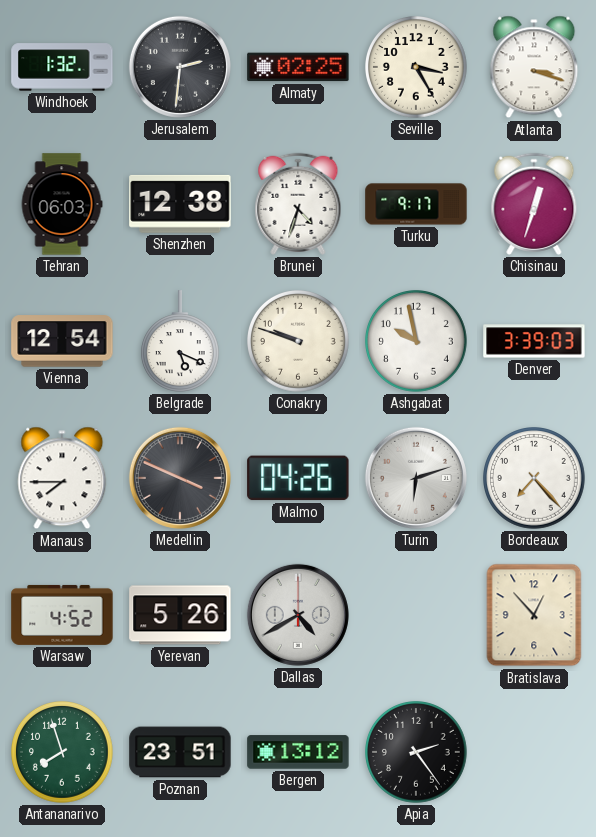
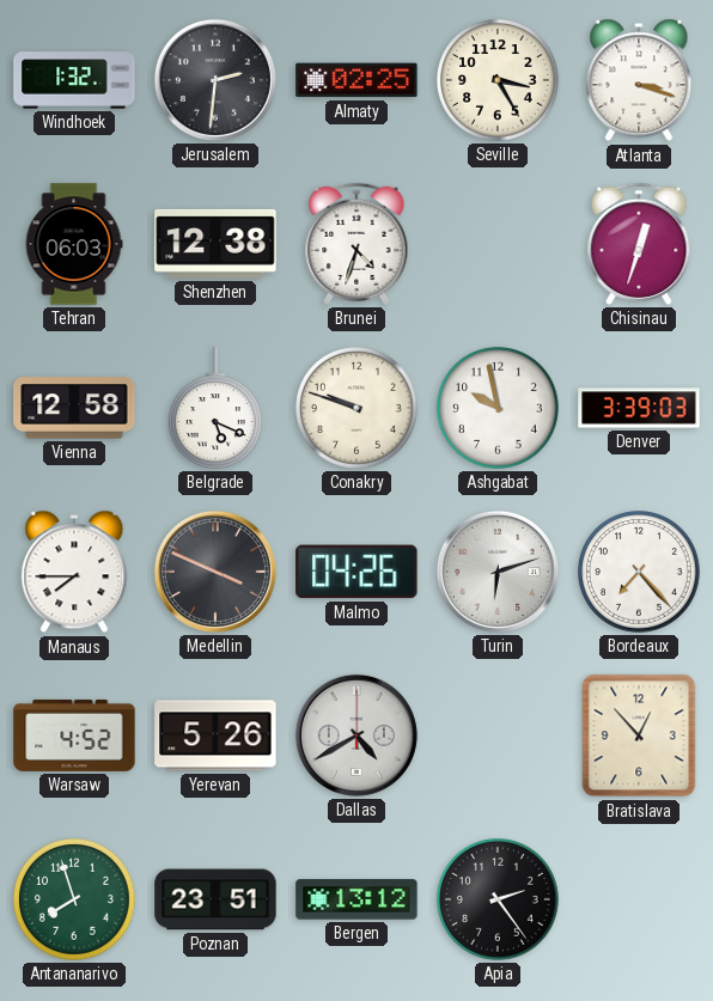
Turku: 9:17 -> none
Vienna: 12:54 -> 12:58
